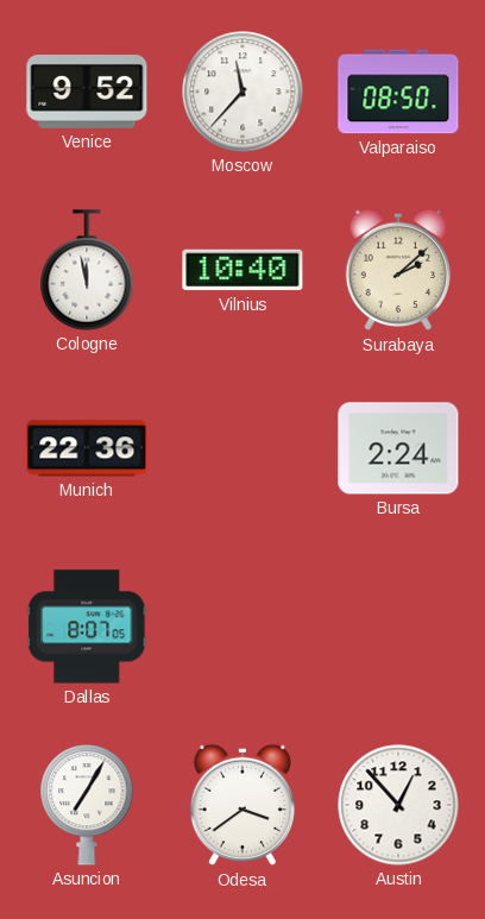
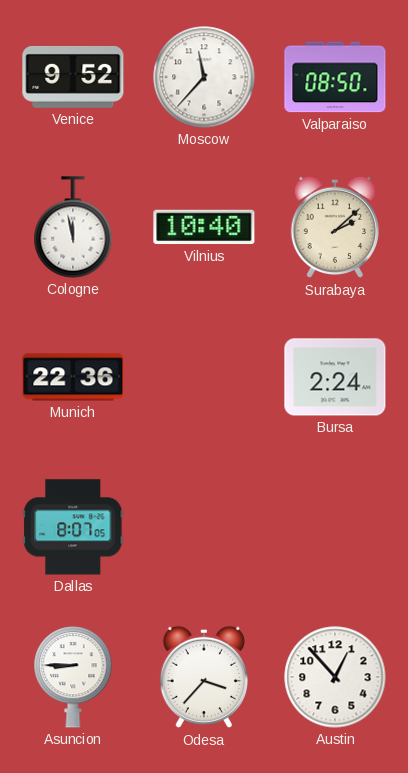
Asuncion: 7:05 -> 8:45
Odesa: 3:39 -> 3:37
